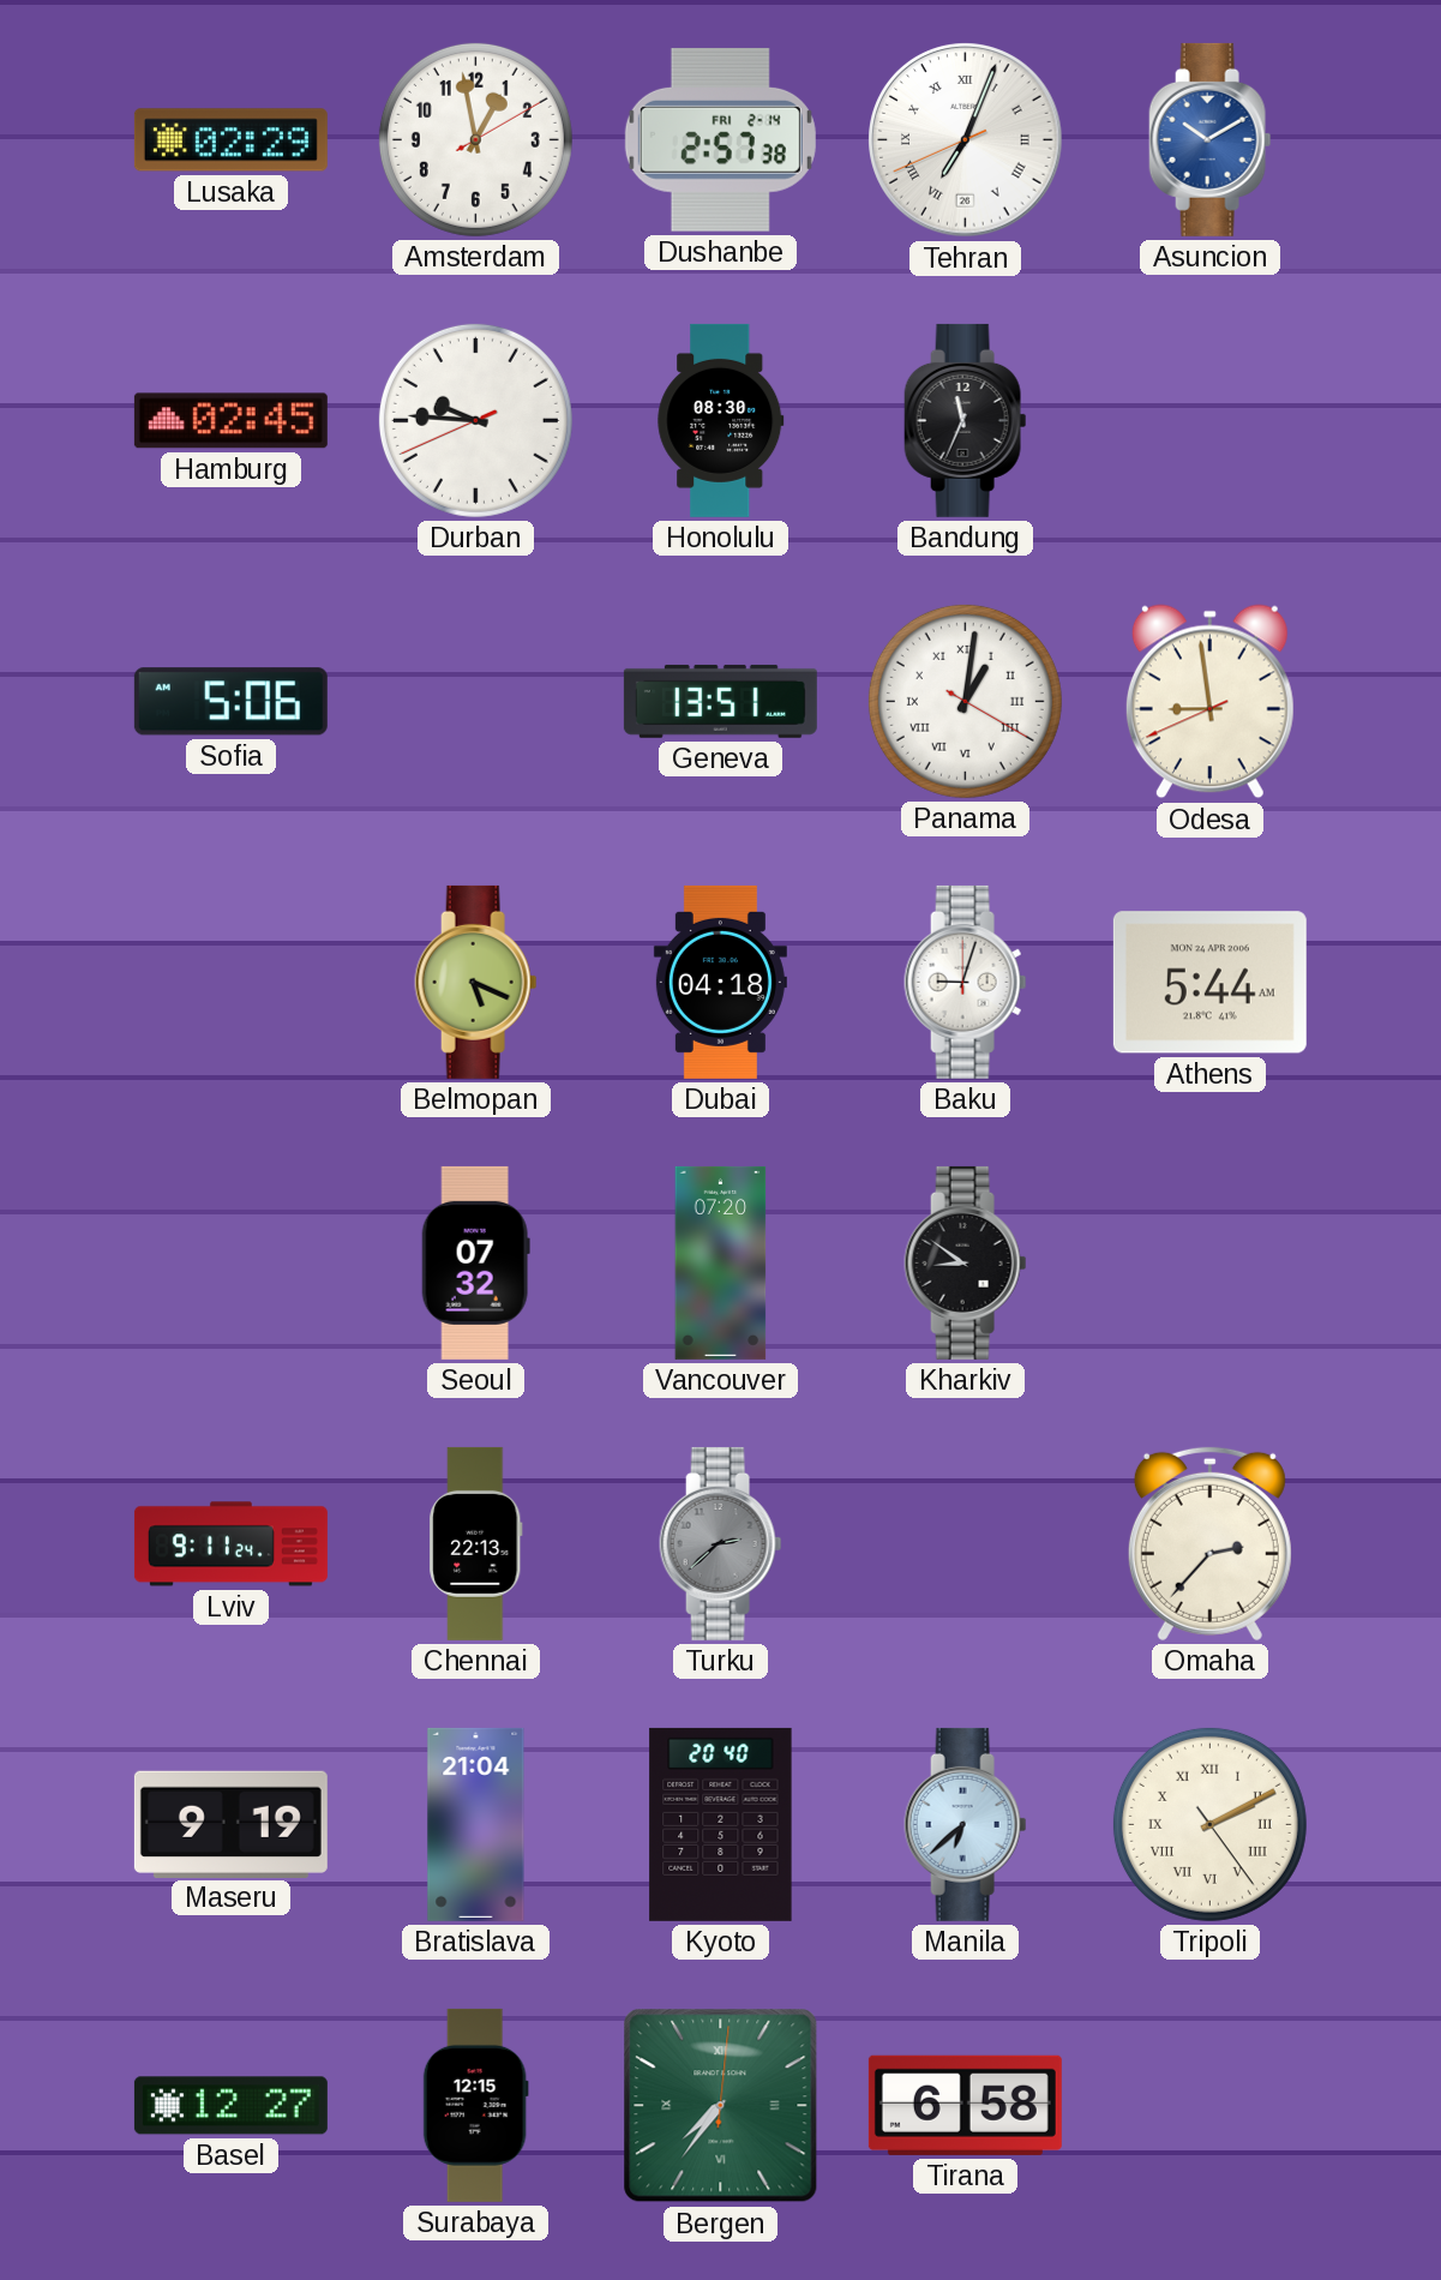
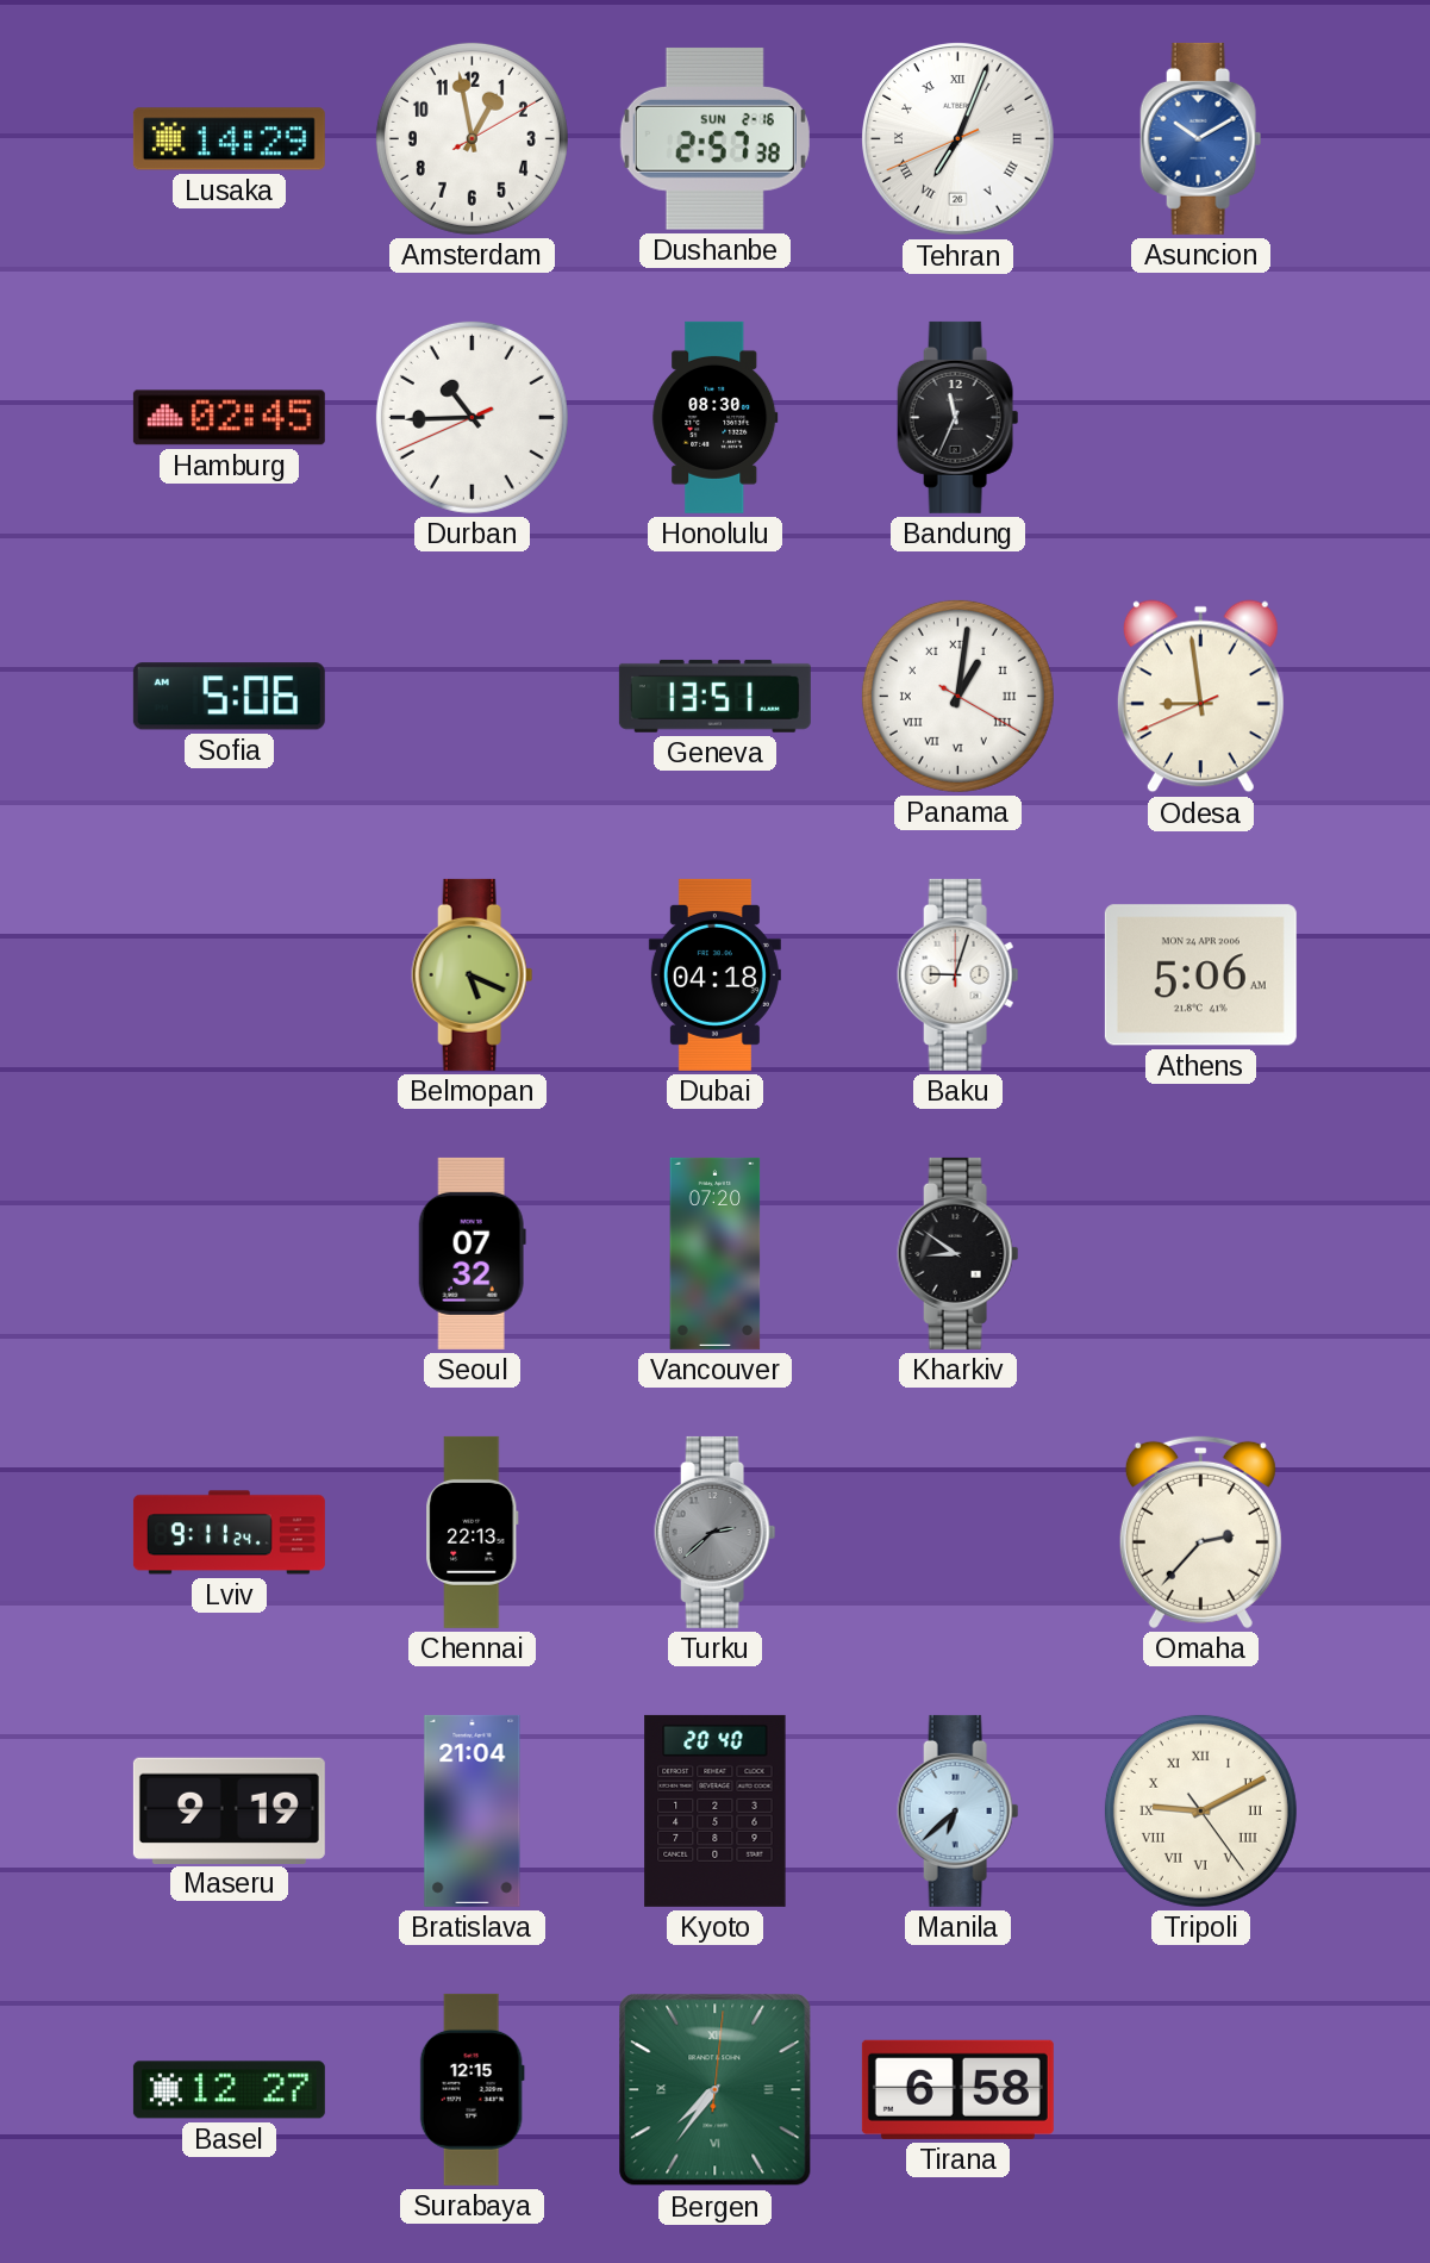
Lusaka: 02:29 -> 14:29
Dushanbe date: FRI 2-14 -> SUN 2-16
Durban: 9:45 -> 10:44
Athens: 5:44 -> 5:06
Tripoli: 2:10 -> 9:10
